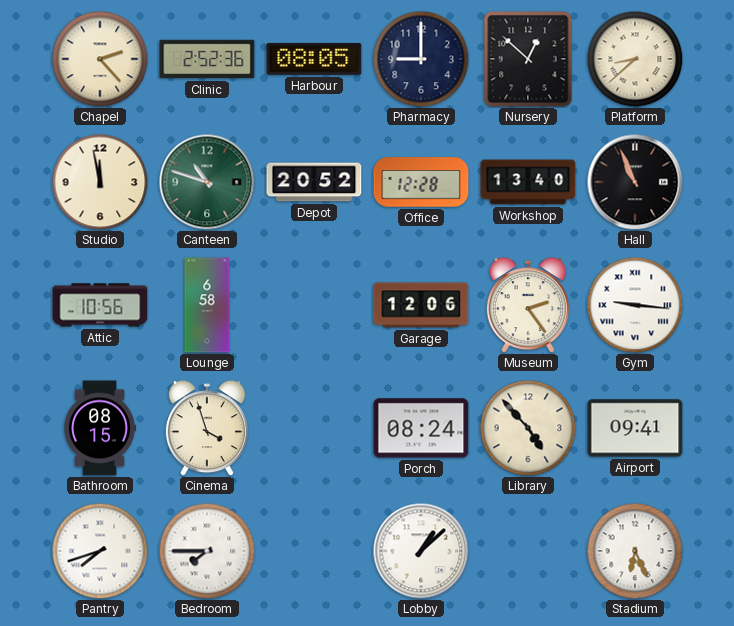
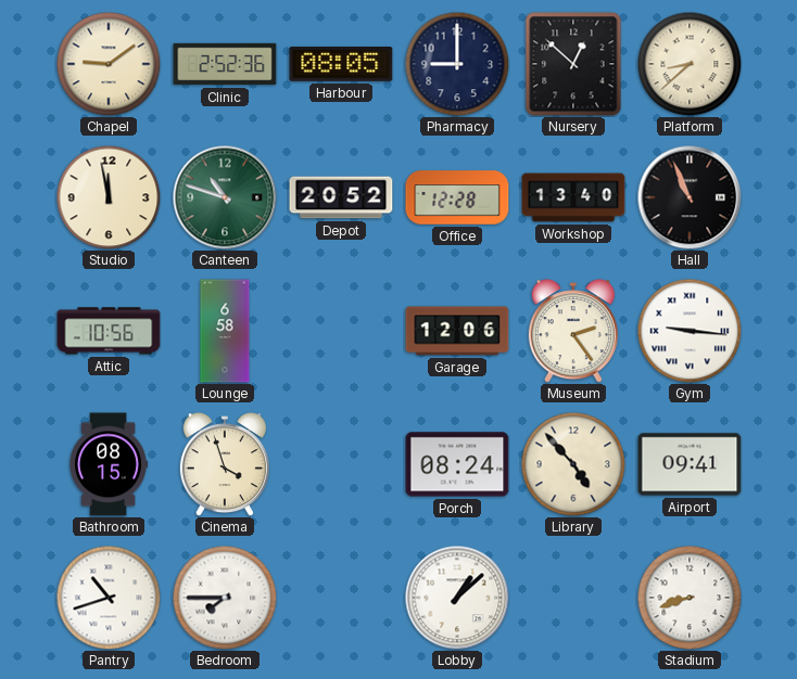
Chapel: 2:23 -> 9:09
Pantry: 7:42 -> 10:42
Stadium: 6:26 -> 8:42
